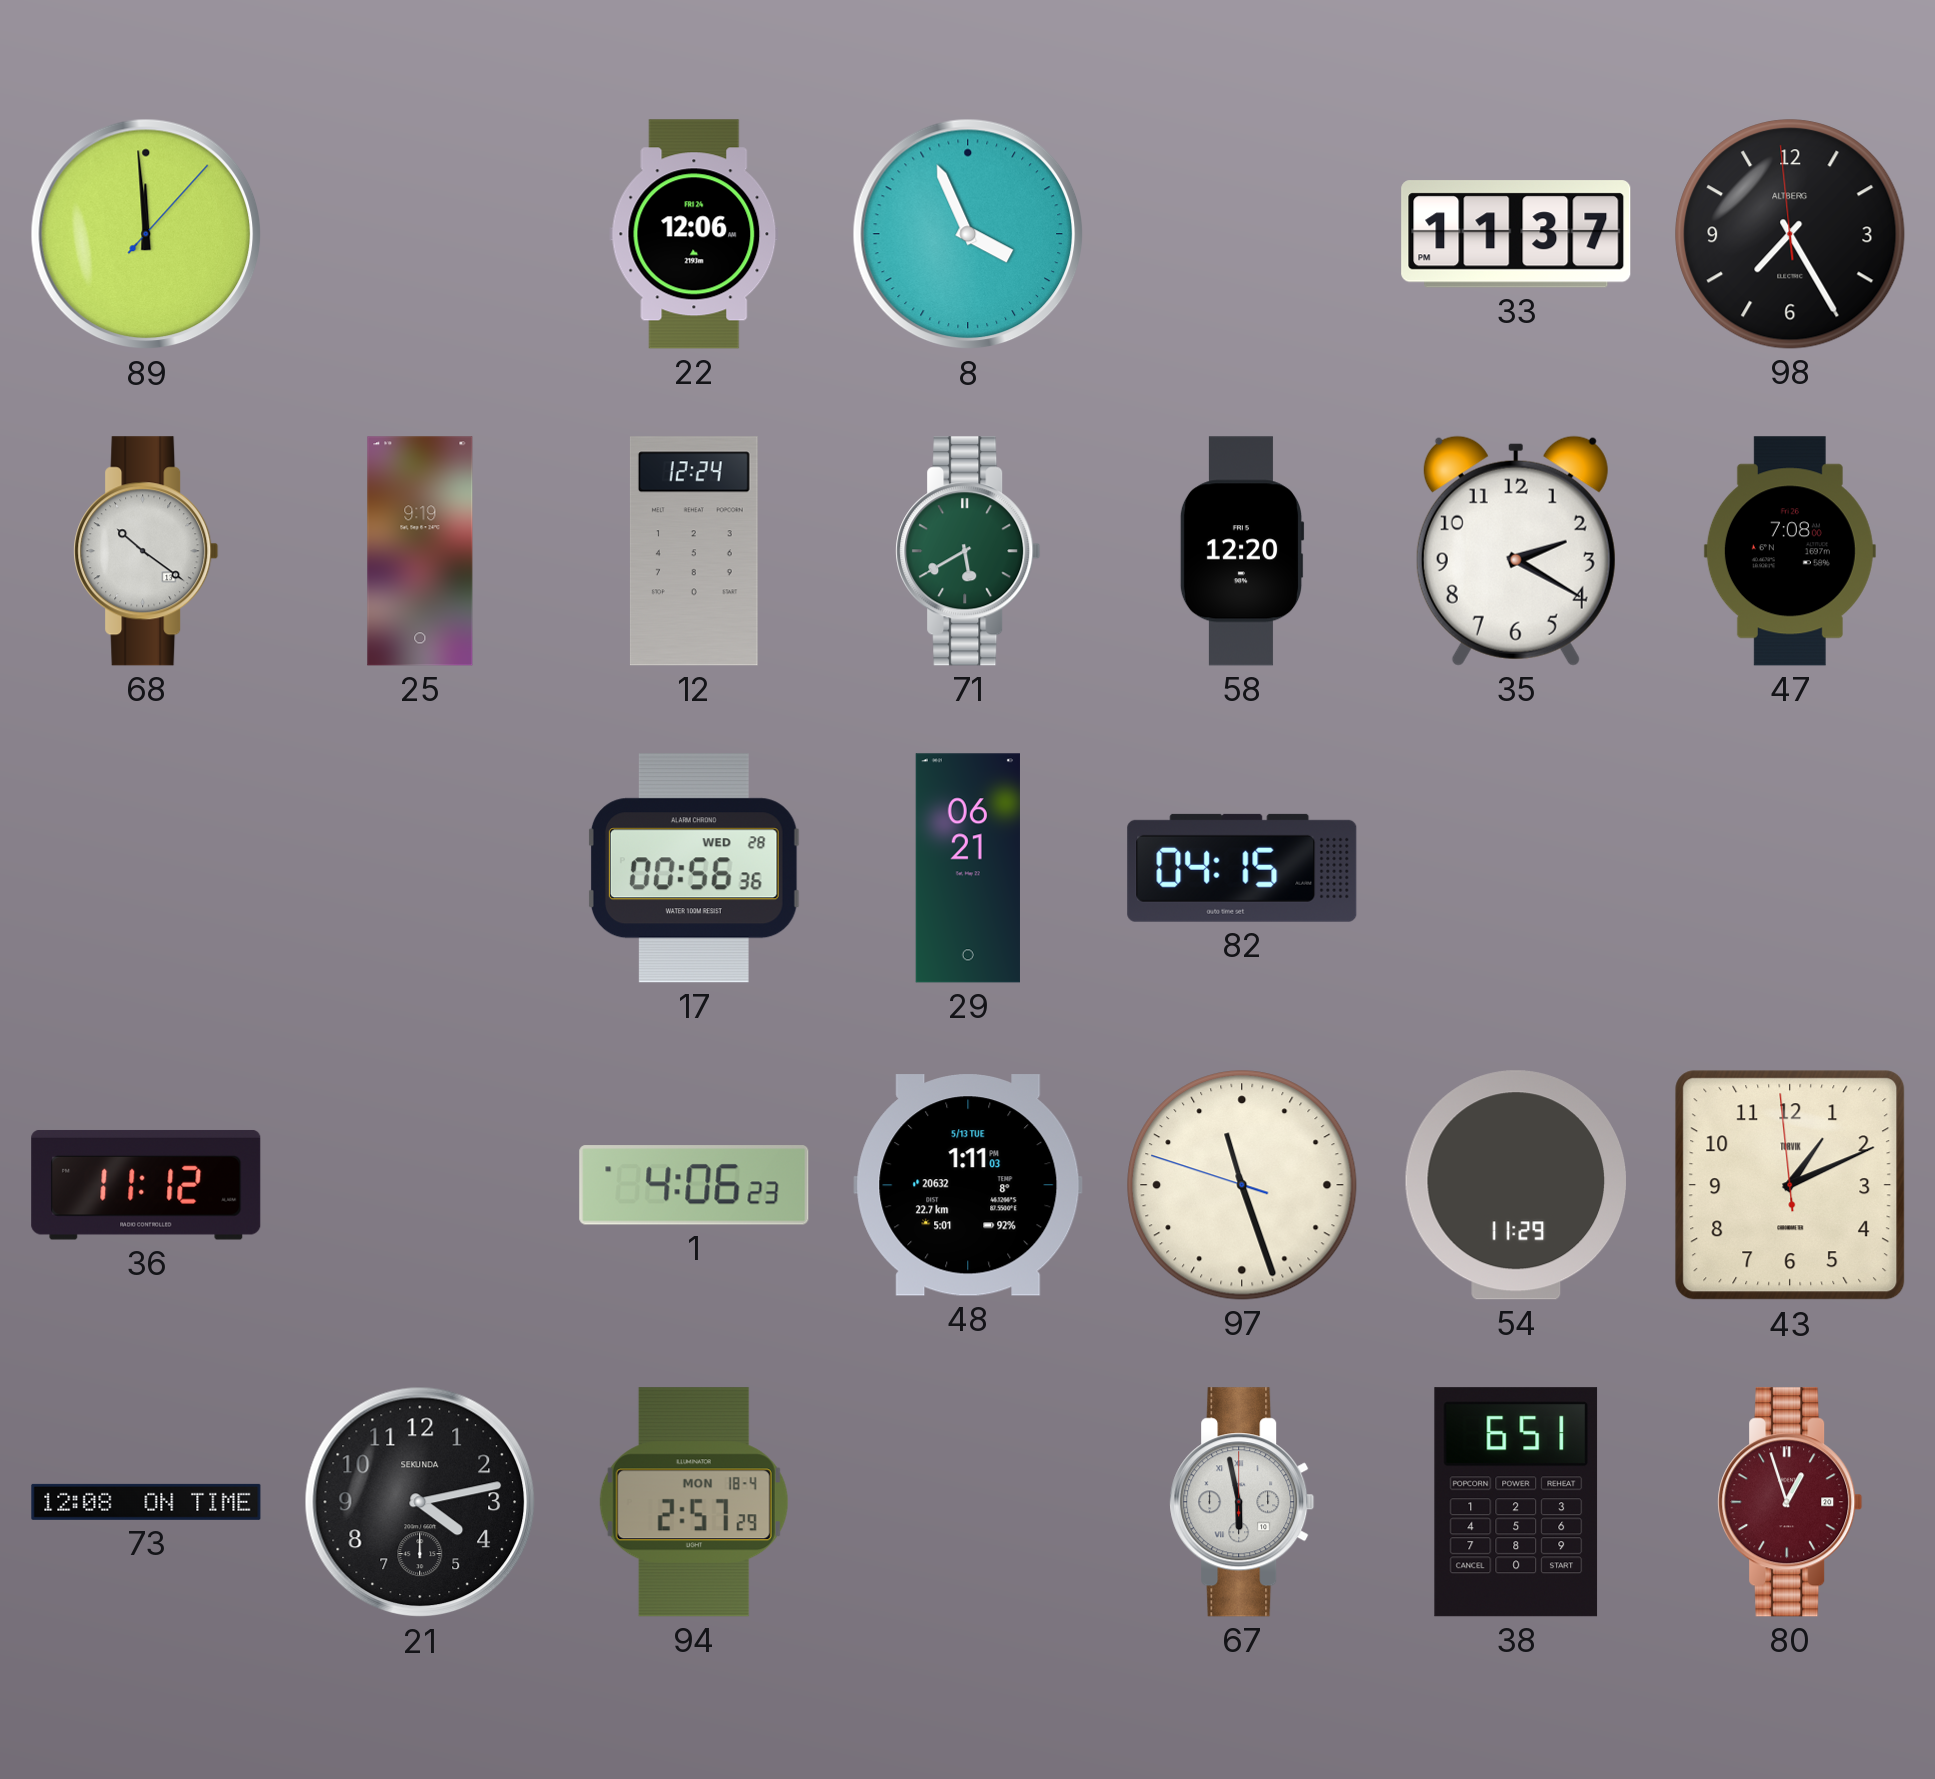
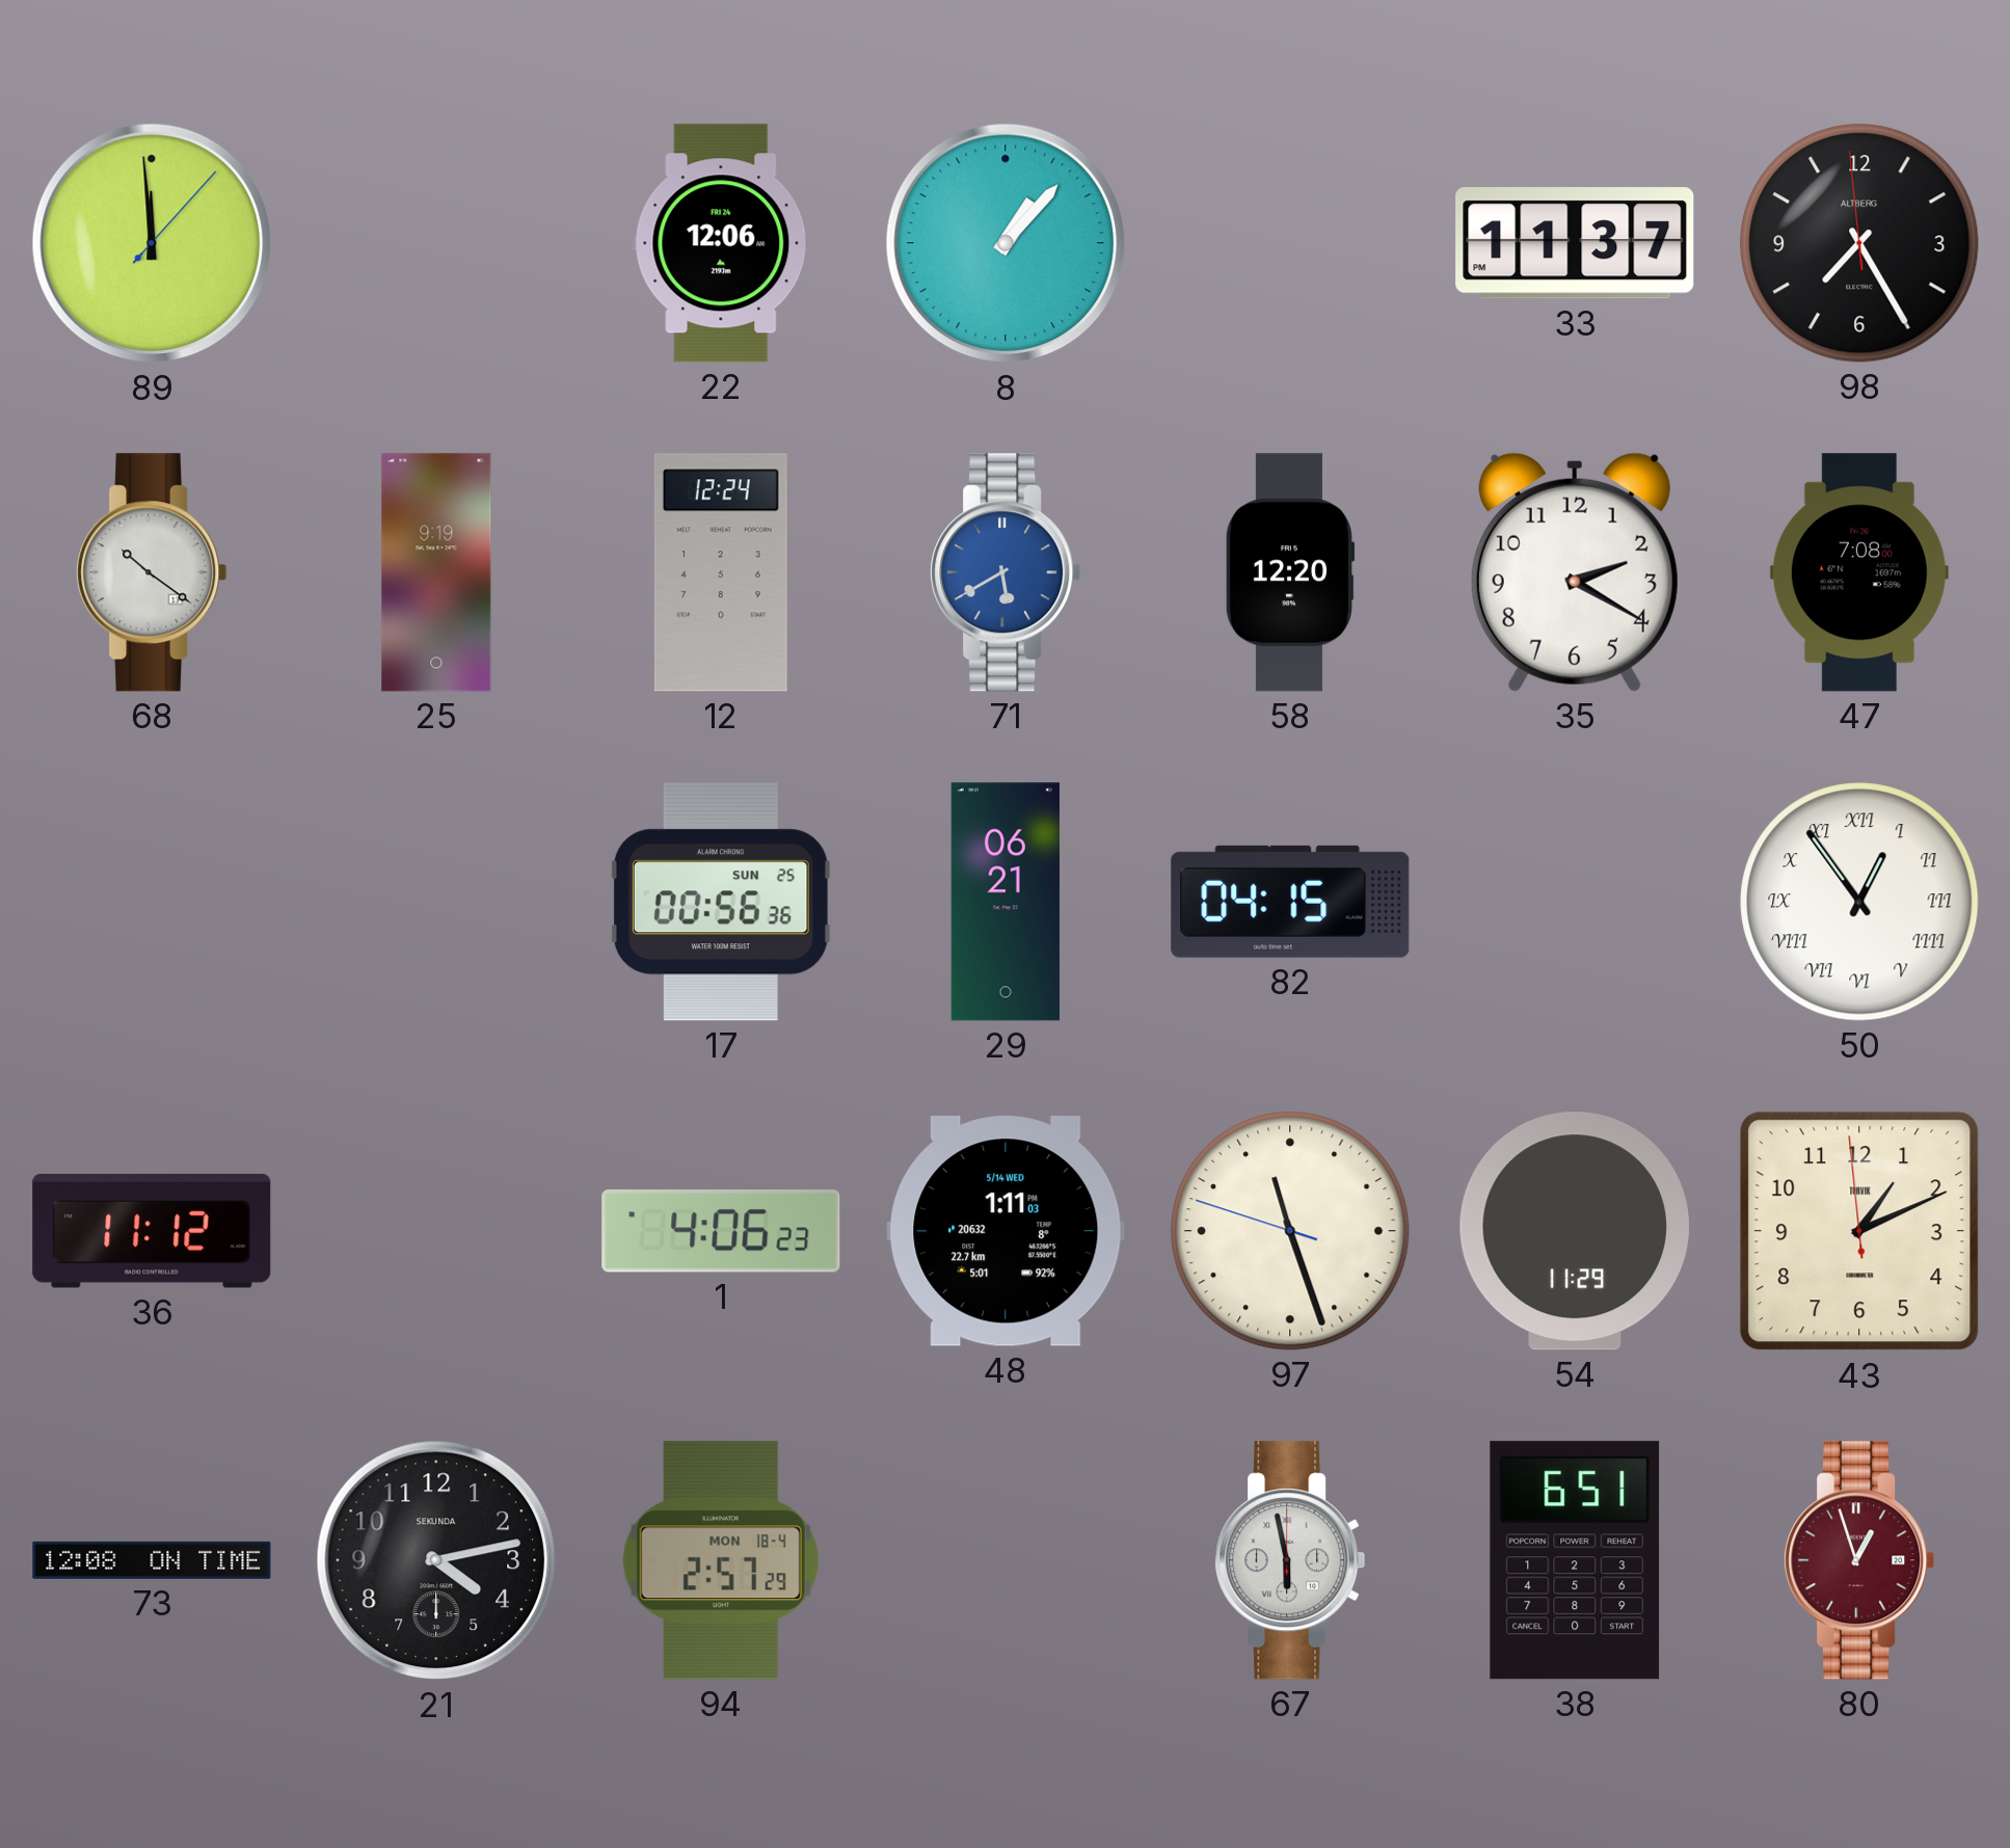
8: 3:56 -> 1:07
71 dial: green -> blue
17 date: WED 28 -> SUN 25
50: none -> 12:54
48 date: 5/13 TUE -> 5/14 WED
